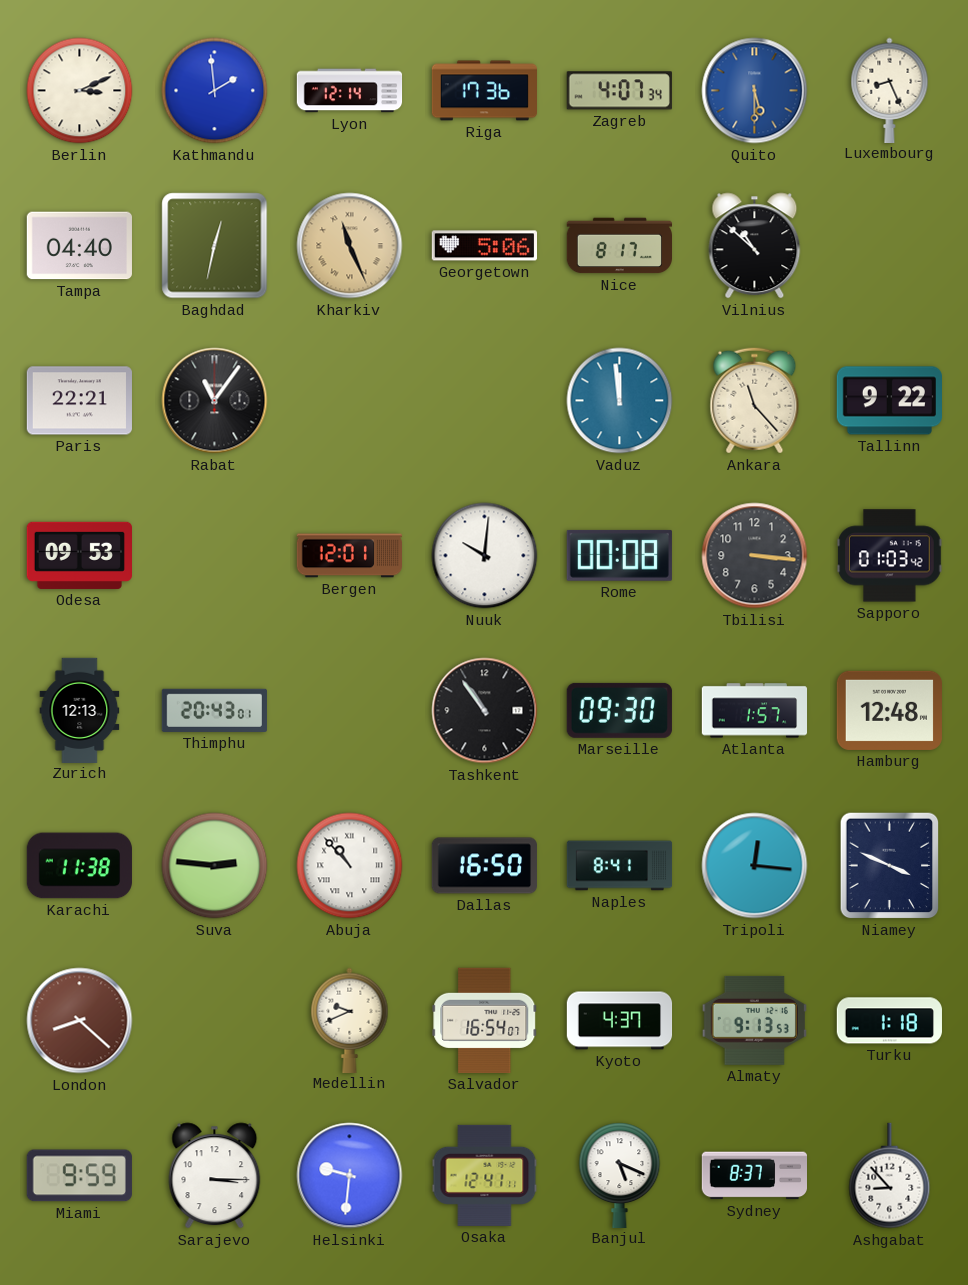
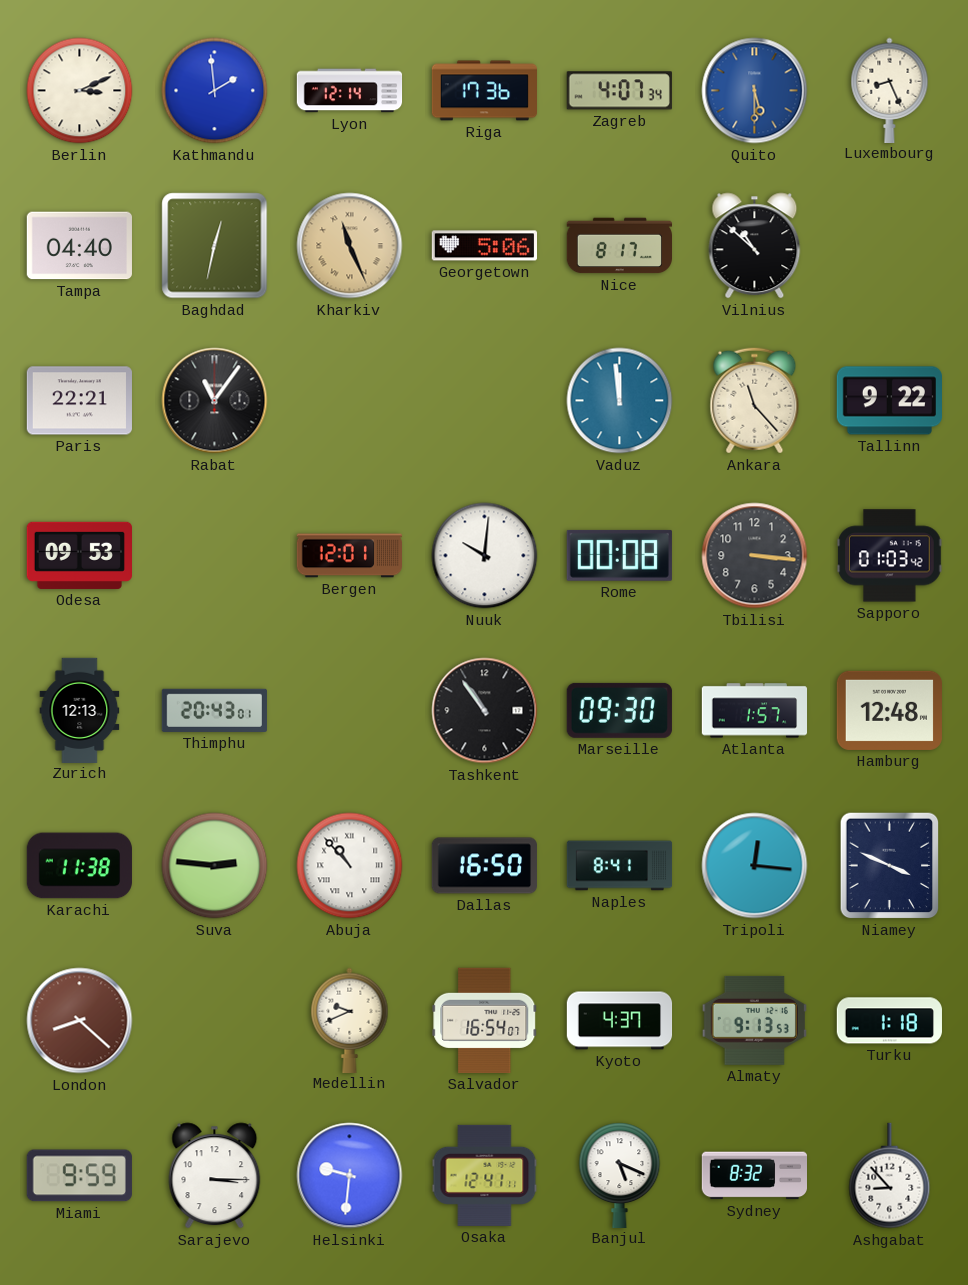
Sydney: 8:37 -> 8:32
